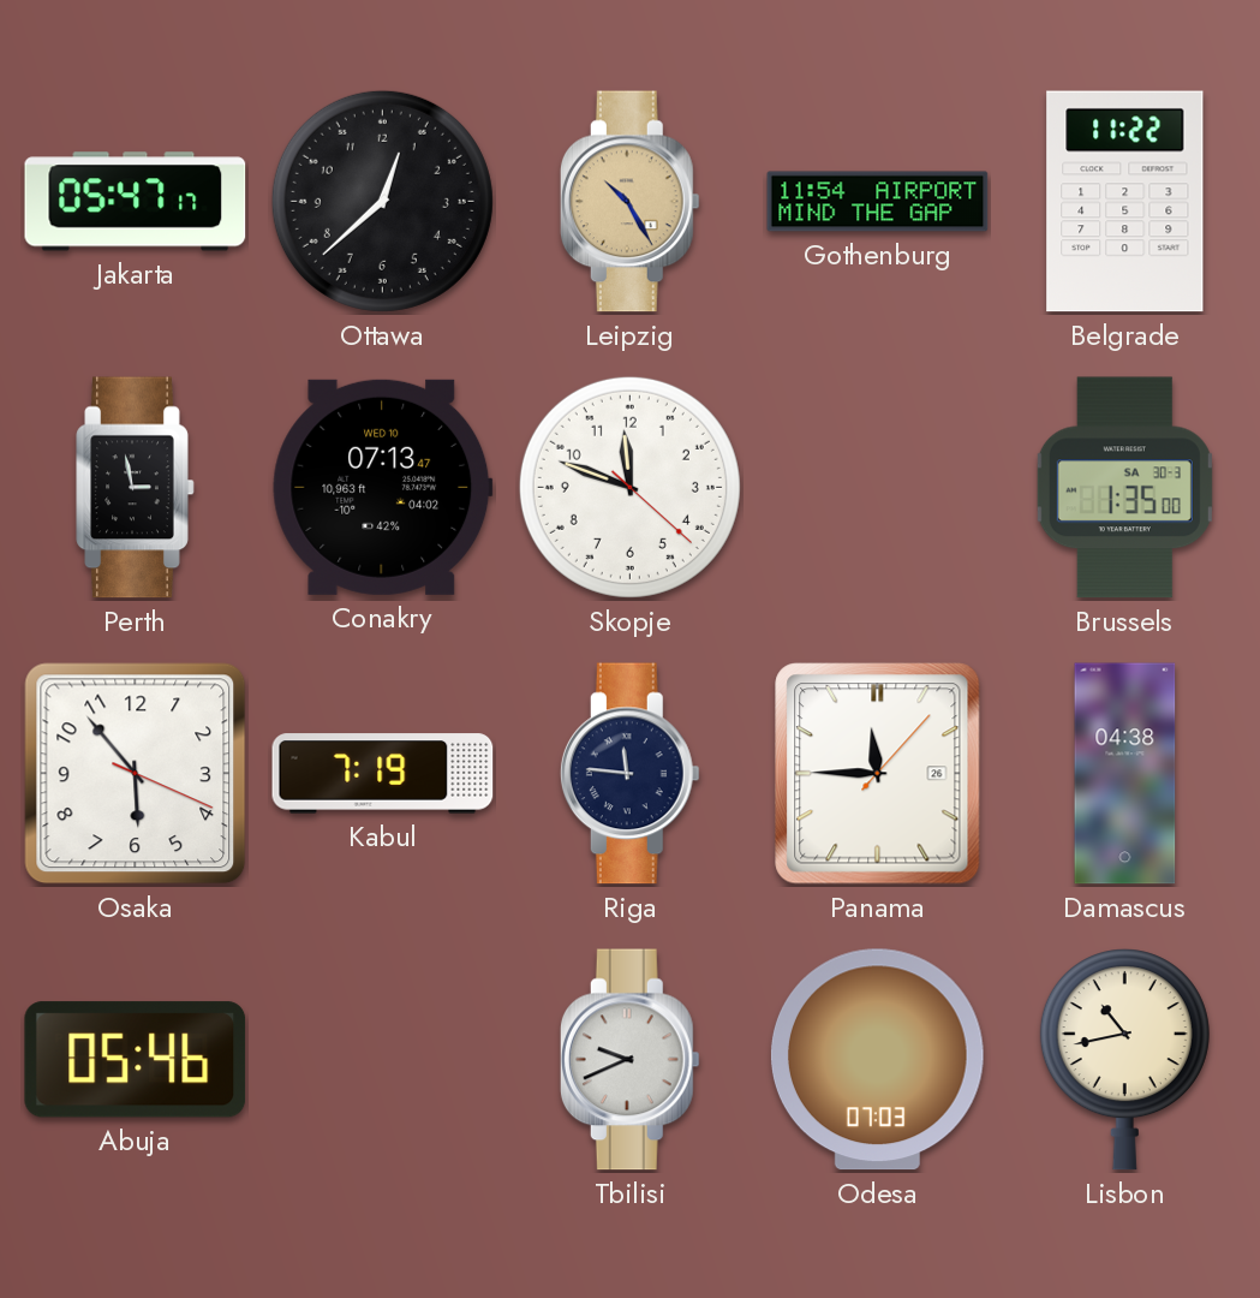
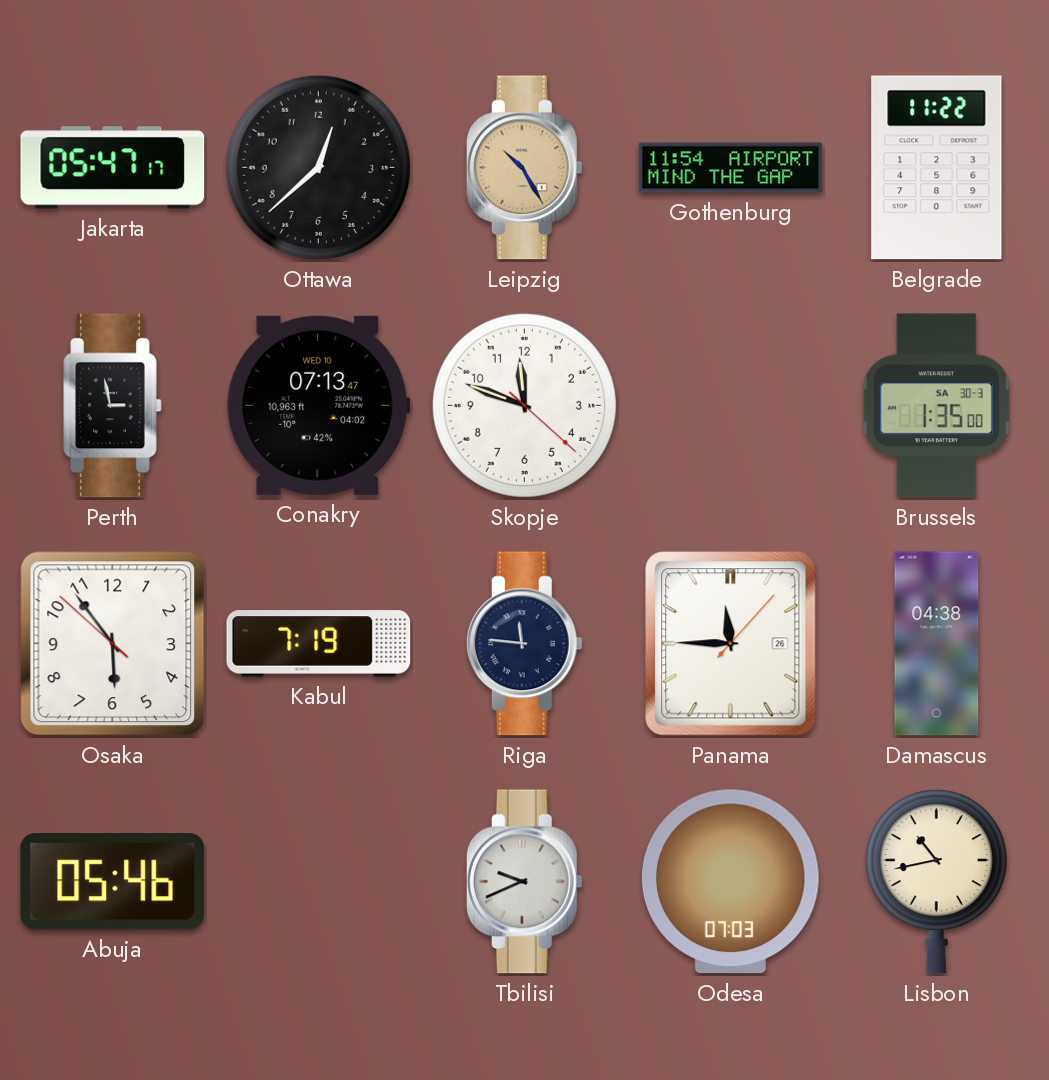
Osaka: 5:53:19 -> 5:53:52
